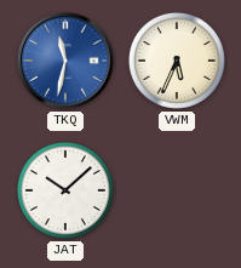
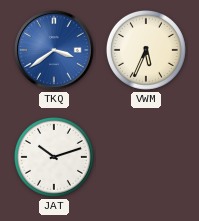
TKQ: 11:32 -> 3:39
JAT: 10:08 -> 10:12
